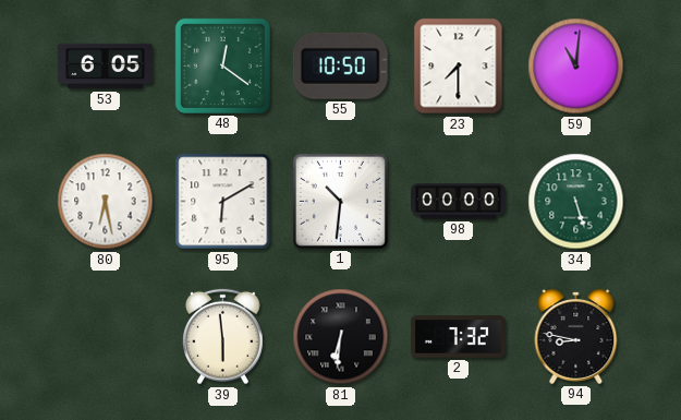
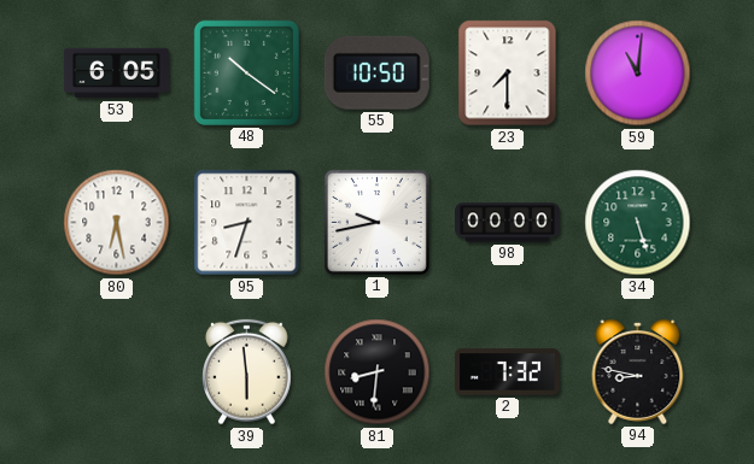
48: 12:21 -> 10:21
95: 6:10 -> 8:33
1: 10:31 -> 9:43
81: 6:31 -> 8:31
